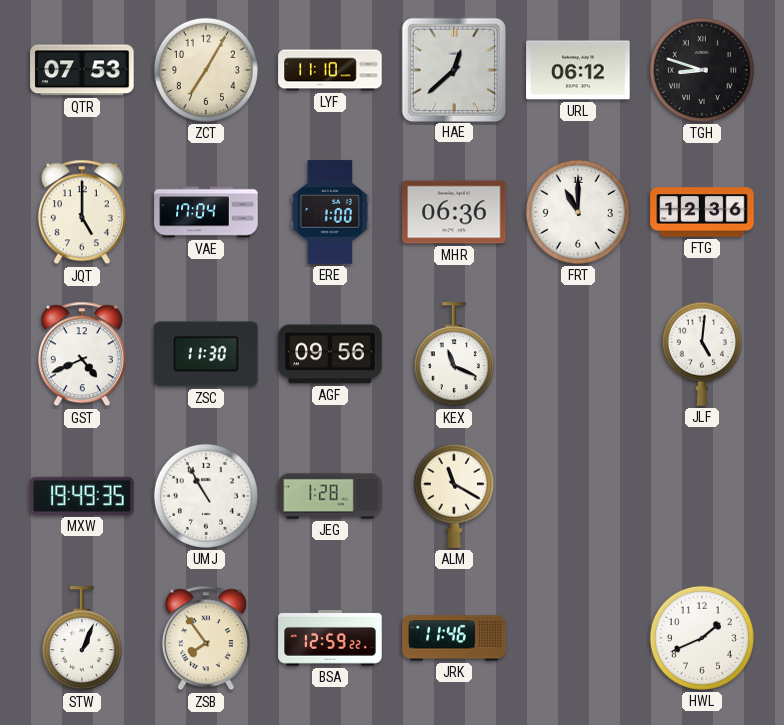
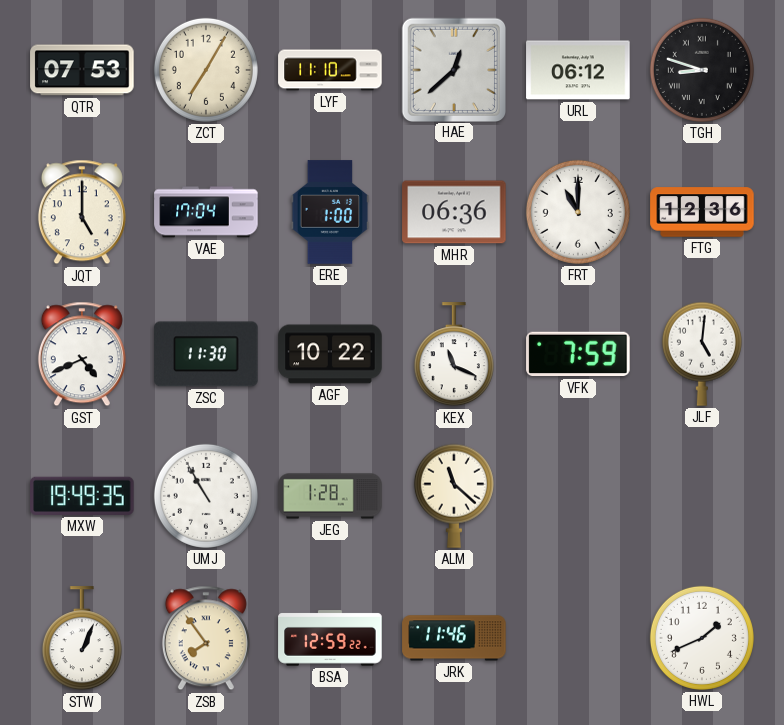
AGF: 09:56 -> 10:22
VFK: none -> 7:59
ALM: 11:20 -> 11:22
